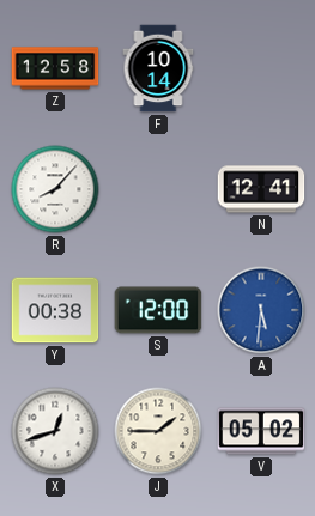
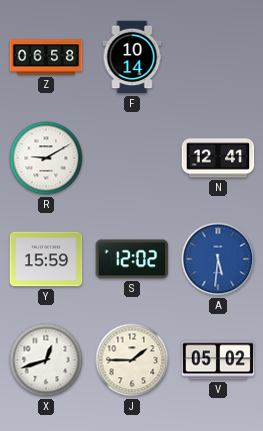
Z: 12:58 -> 06:58
R: 8:07 -> 9:10
Y: 00:38 -> 15:59
S: 12:00 -> 12:02
